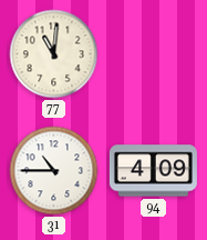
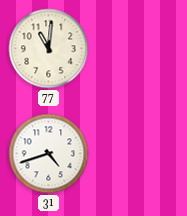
31: 10:45 -> 4:42
94: 4:09 -> none
